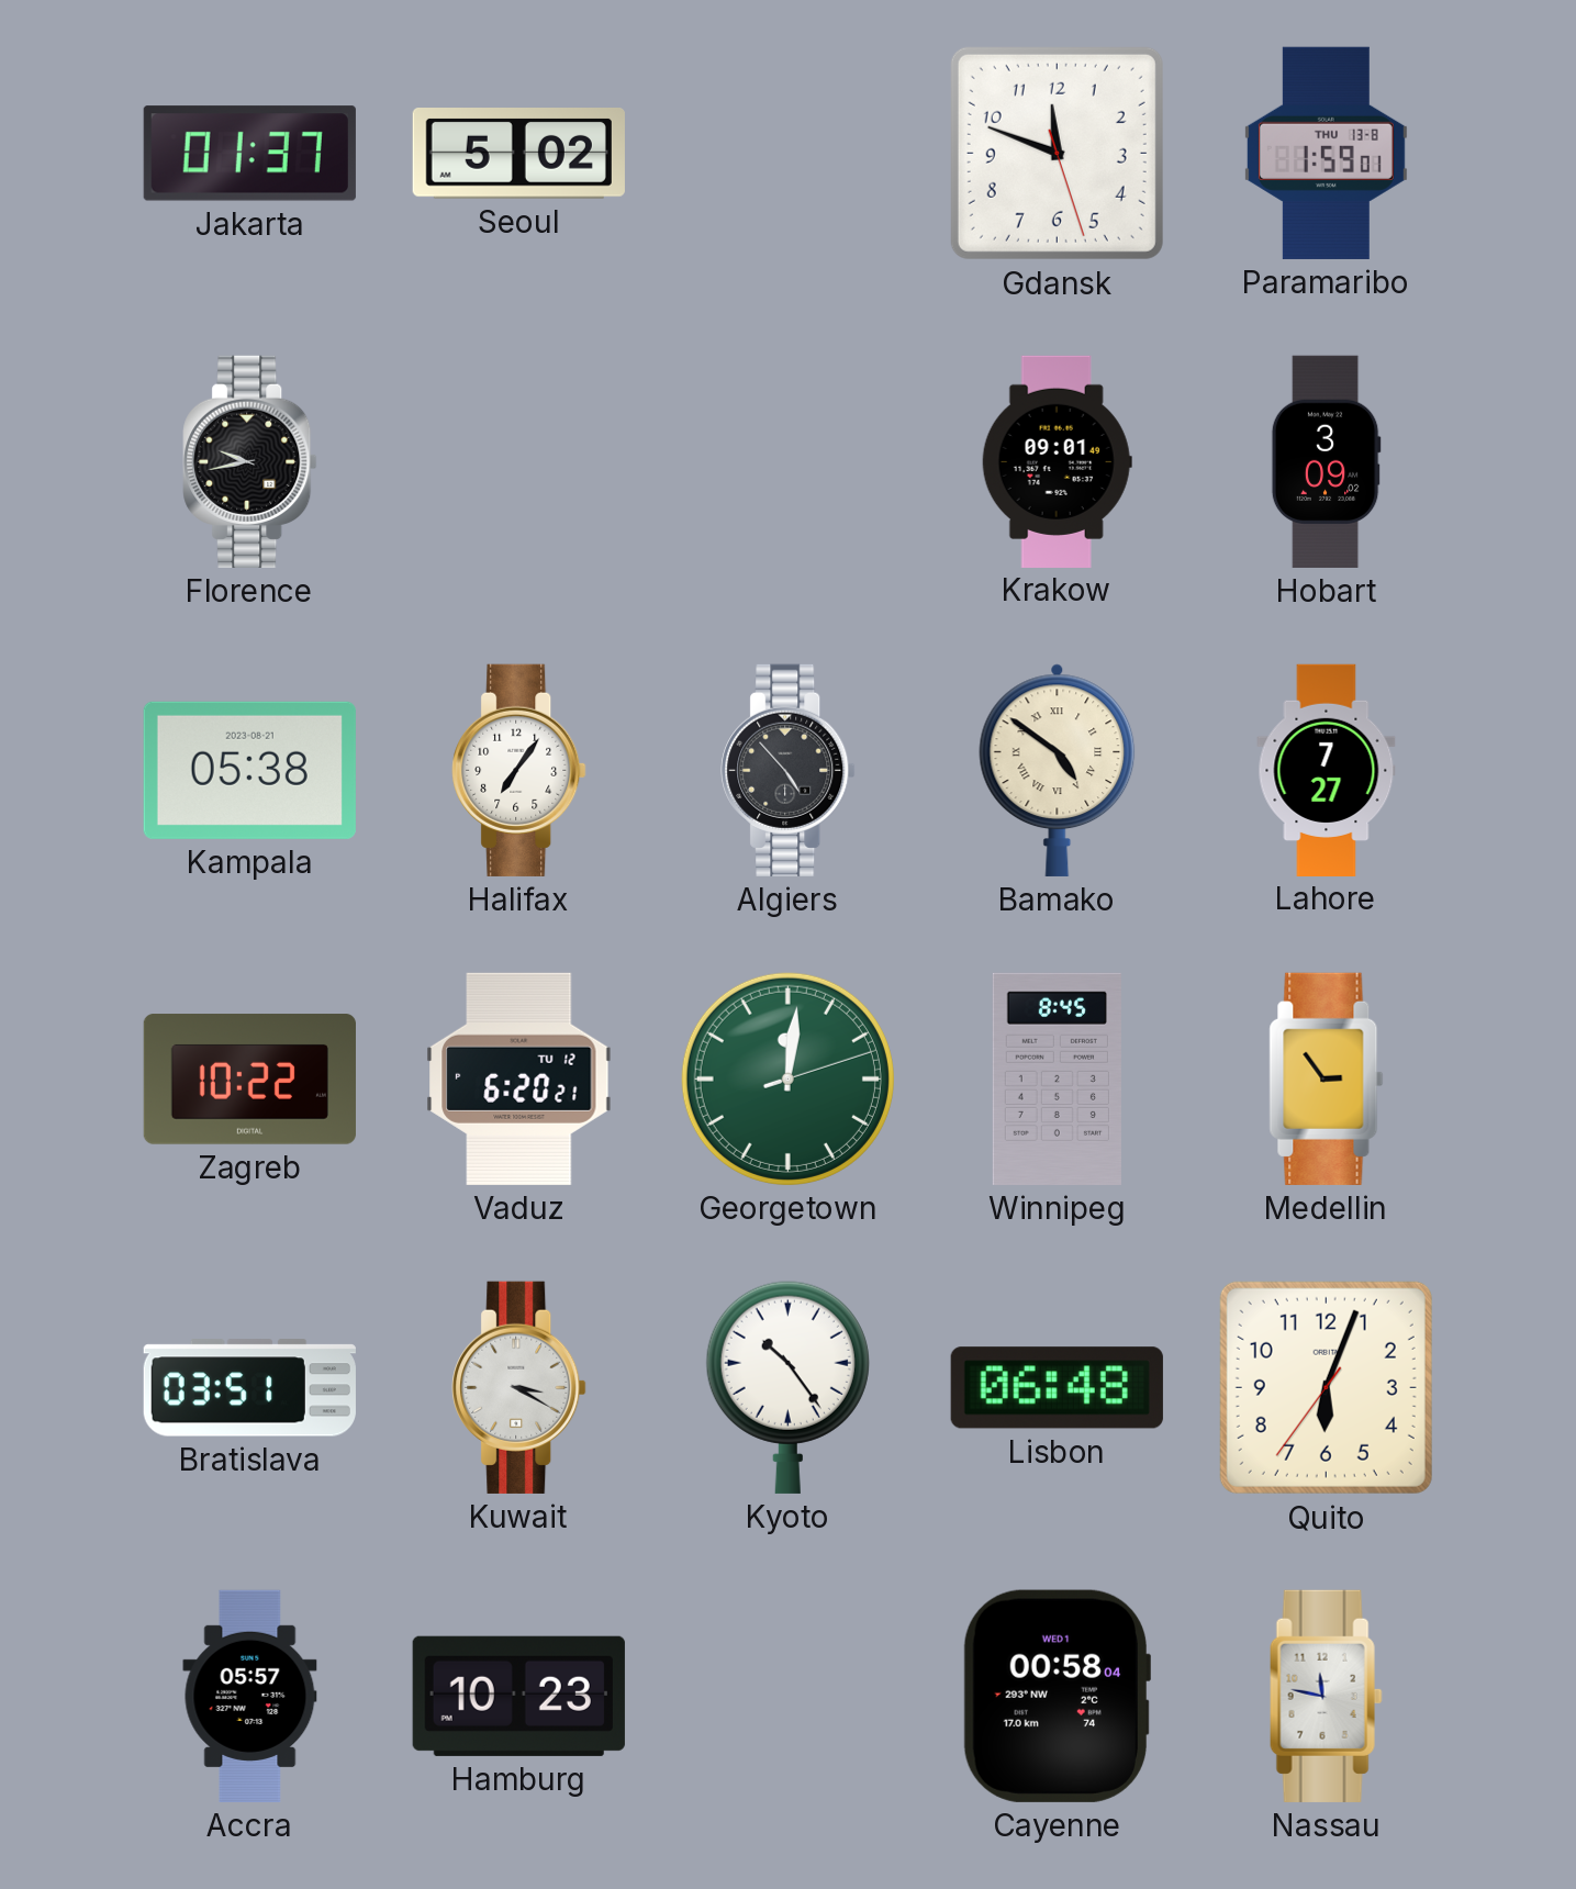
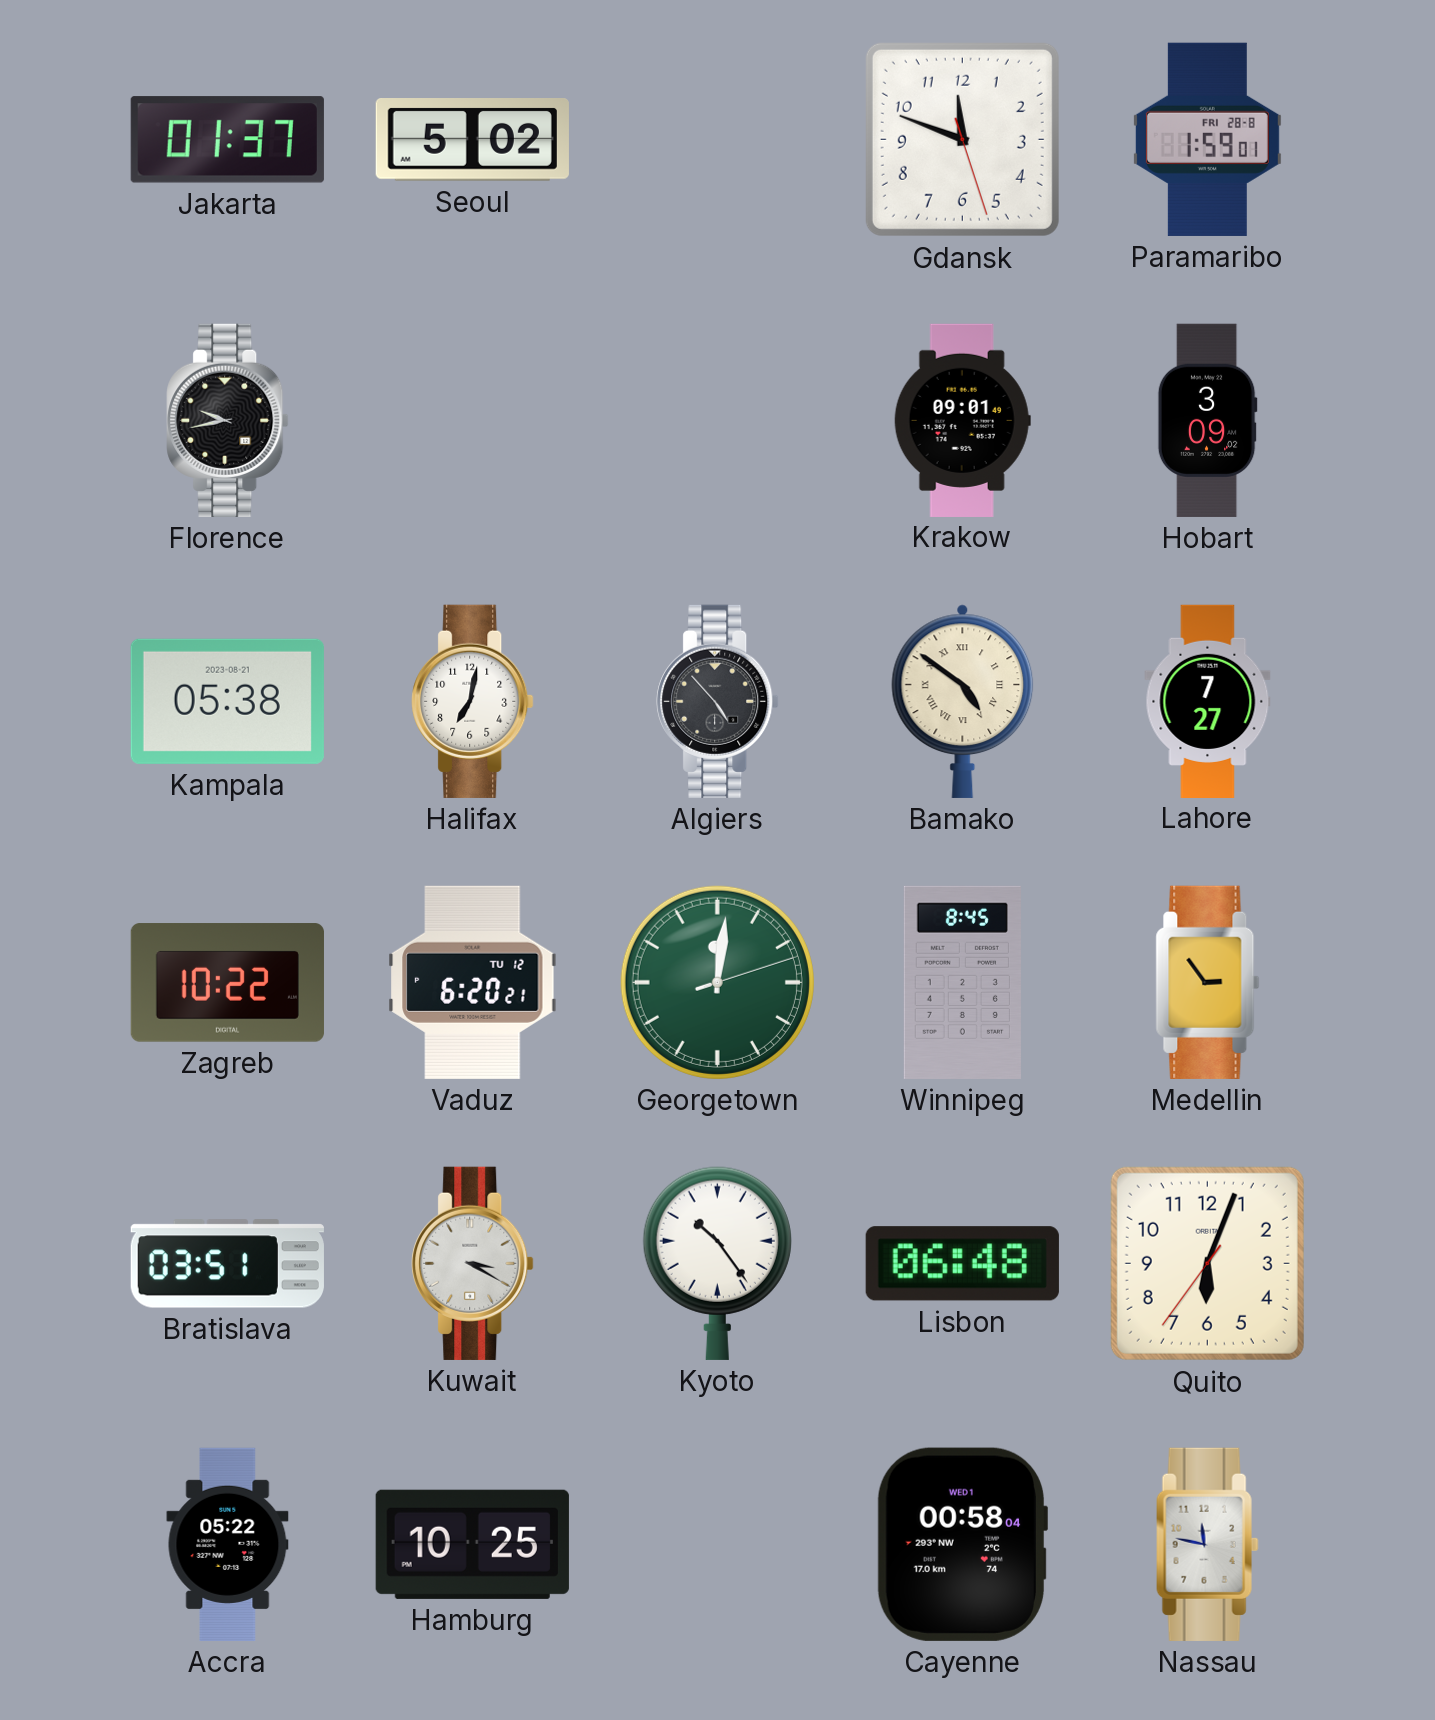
Paramaribo date: THU 13-8 -> FRI 28-8
Halifax: 7:06 -> 7:02
Accra: 05:57 -> 05:22
Hamburg: 10:23 -> 10:25
